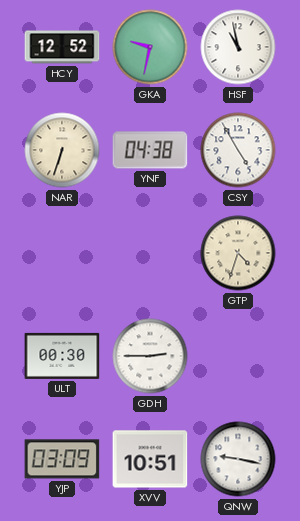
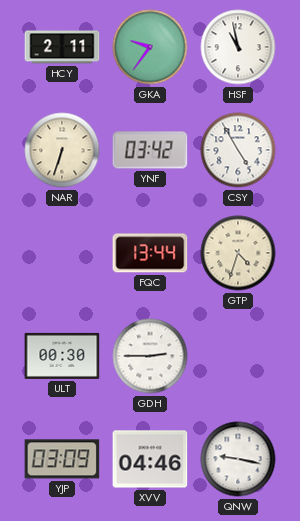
HCY: 12:52 -> 2:11
GKA: 9:32 -> 9:36
YNF: 04:38 -> 03:42
FQC: none -> 13:44
XVV: 10:51 -> 04:46
